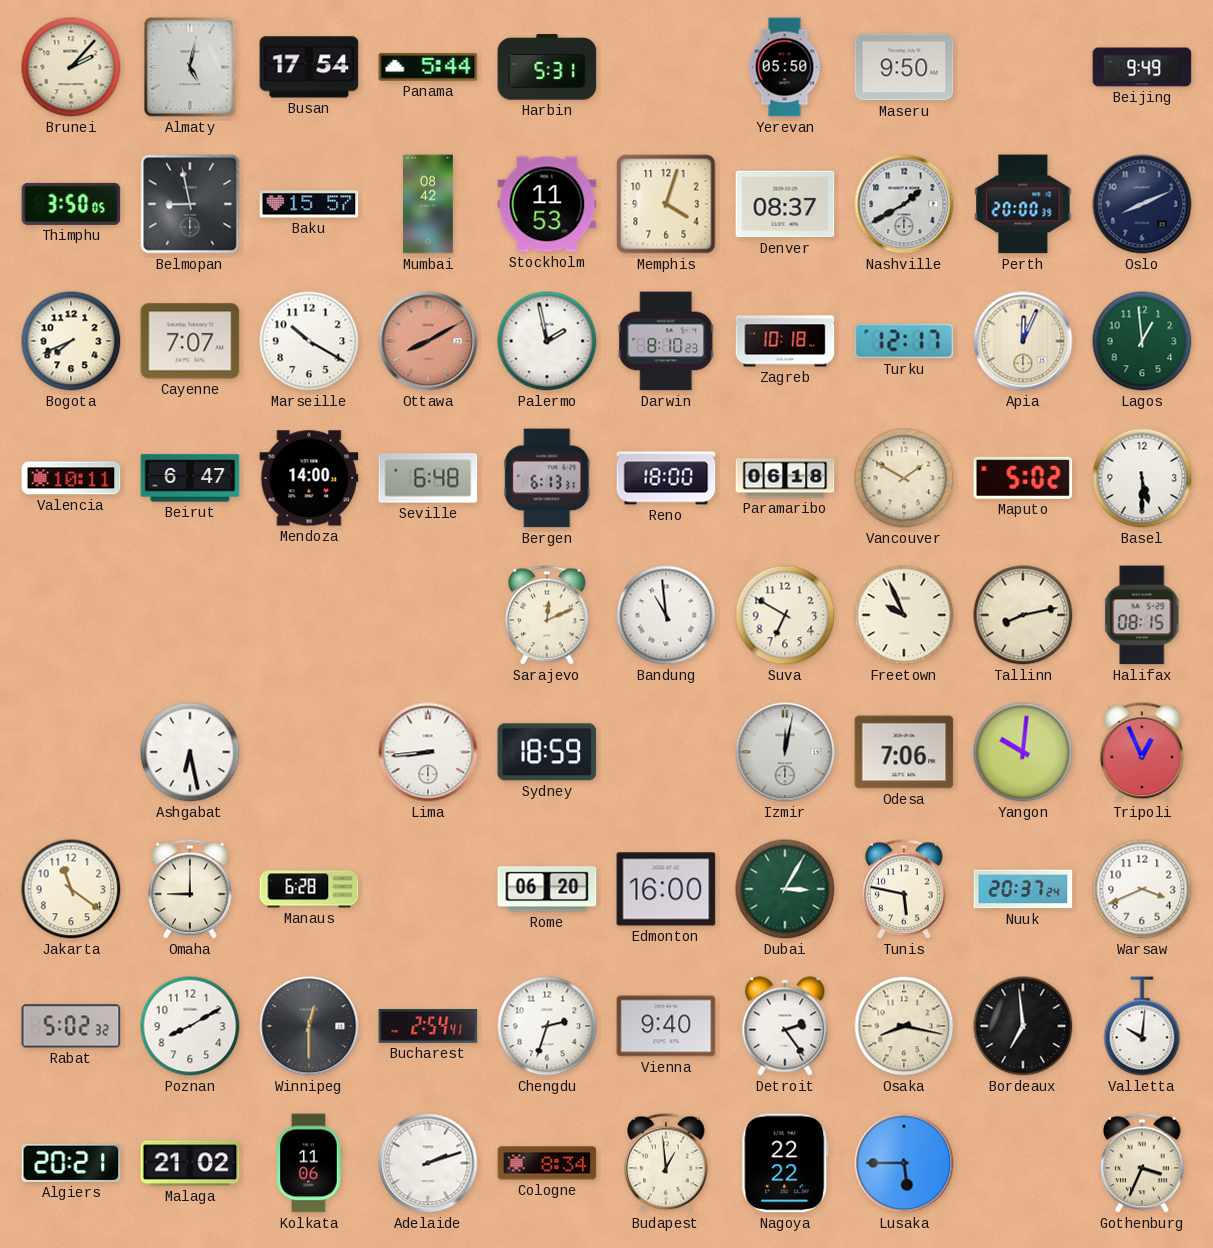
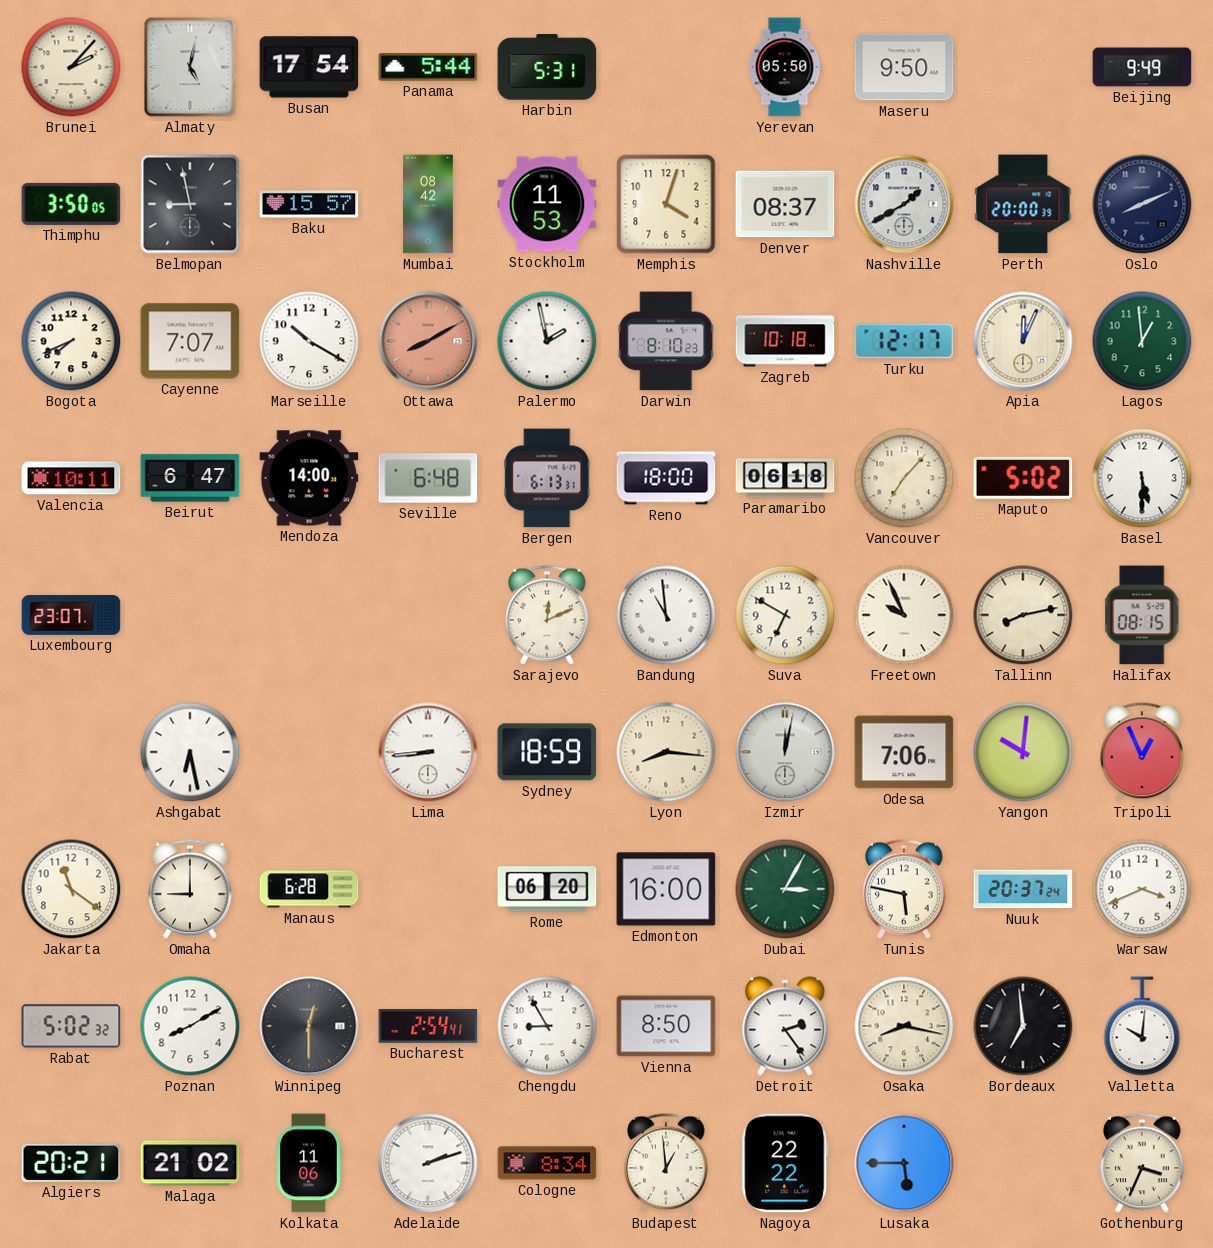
Vancouver: 1:50 -> 7:07
Luxembourg: none -> 23:07
Lyon: none -> 8:16
Chengdu: 2:33 -> 8:55
Vienna: 9:40 -> 8:50
